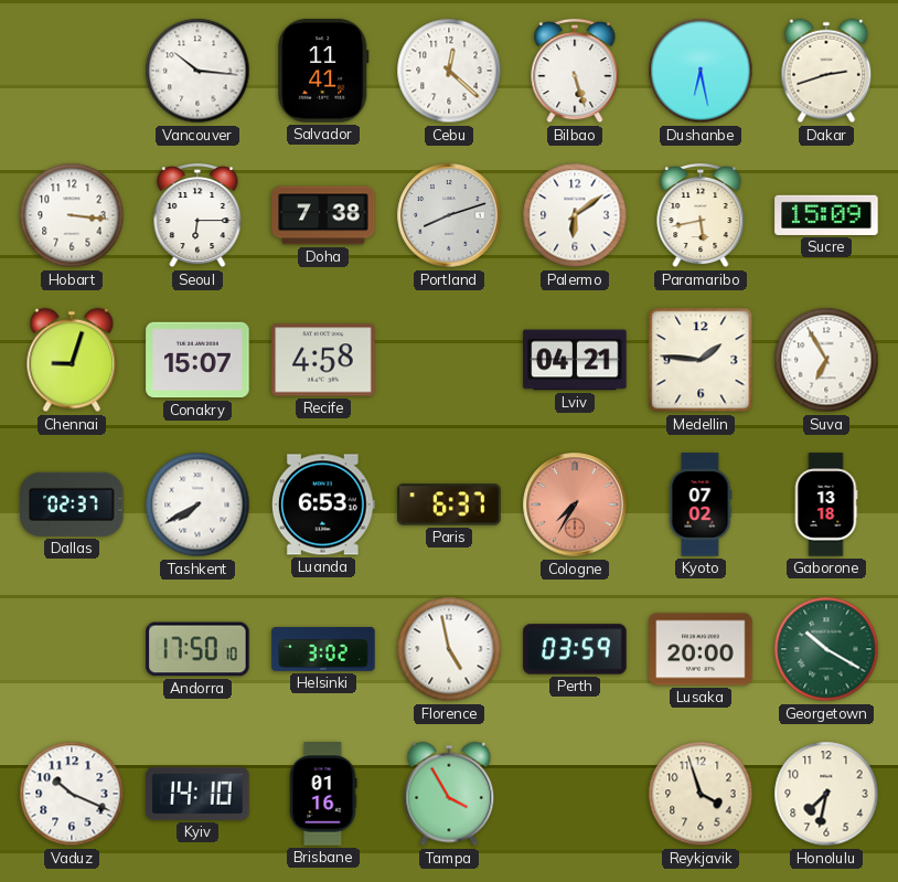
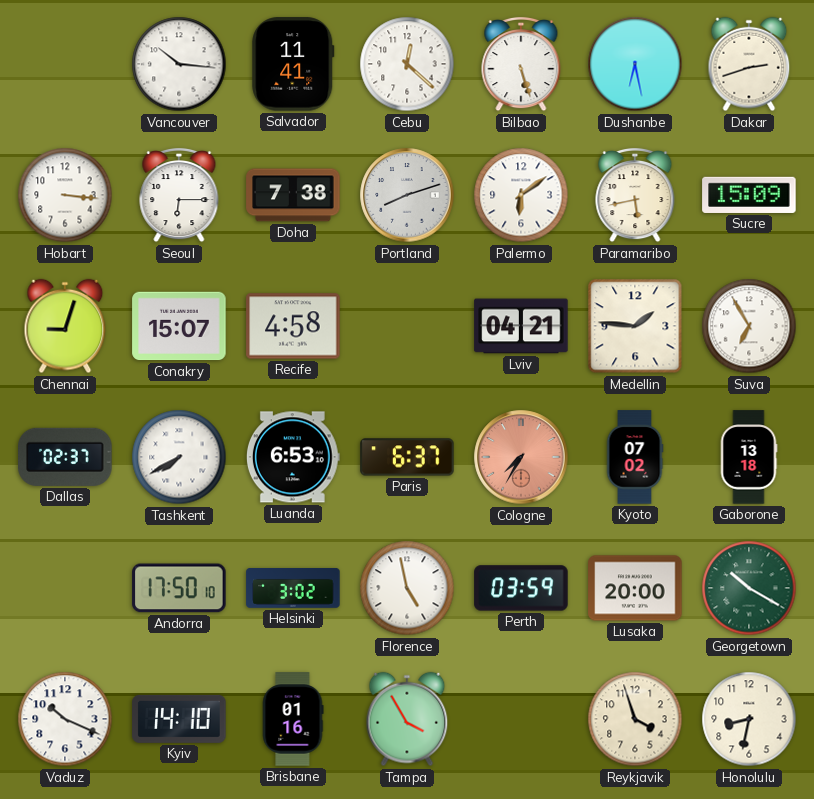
Honolulu: 7:32 -> 8:32
